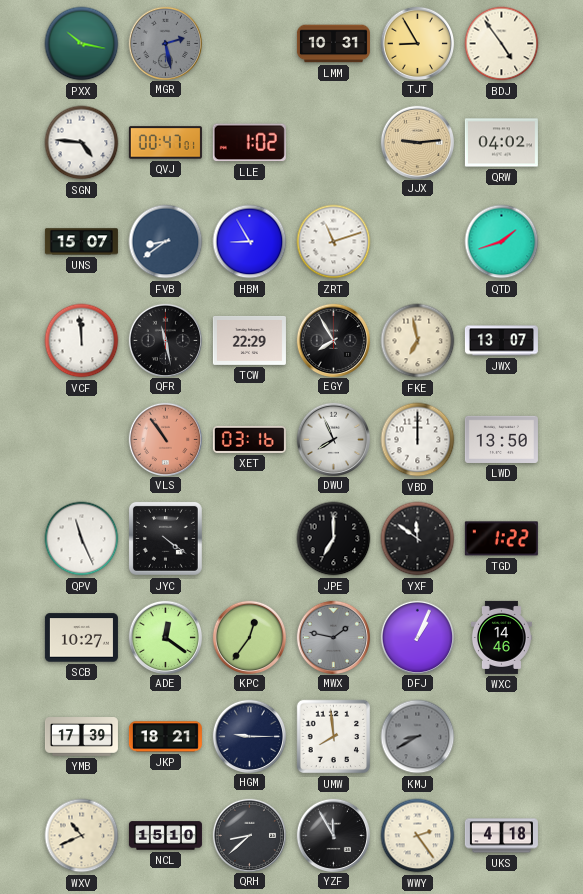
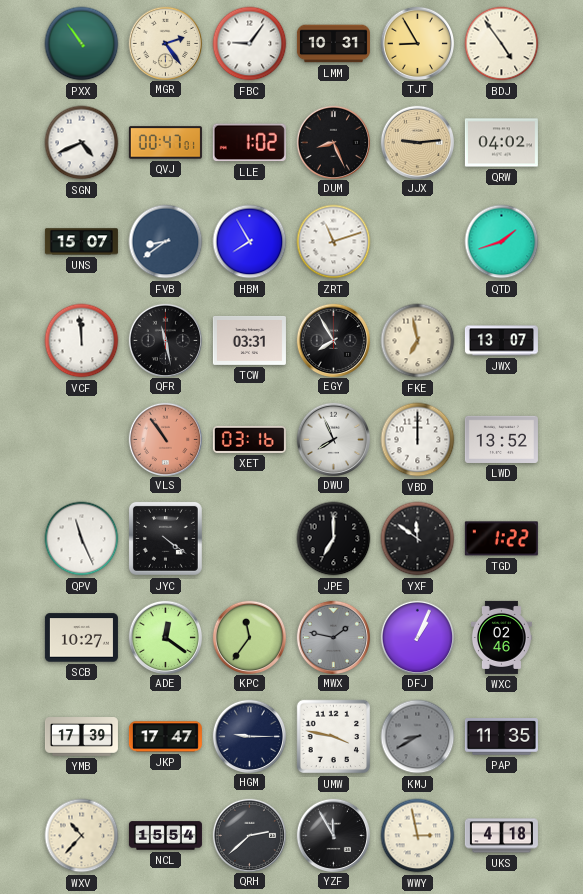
PXX: 10:17 -> 10:54
MGR: 2:28 -> 2:24
MGR dial: grey -> cream
FBC: none -> 9:06
SGN: 4:46 -> 4:41
DUM: none -> 8:26
HBM: 8:55 -> 7:55
TCW: 22:29 -> 03:31
LWD: 13:50 -> 13:52
KPC: 12:36 -> 11:36
WXC: 14:46 -> 02:46
JKP: 18:21 -> 17:47
UMW: 7:59 -> 3:47
PAP: none -> 11:35
WXV: 10:41 -> 10:37
NCL: 15:10 -> 15:54
QRH: 8:38 -> 2:38
WWY: 2:24 -> 2:58
